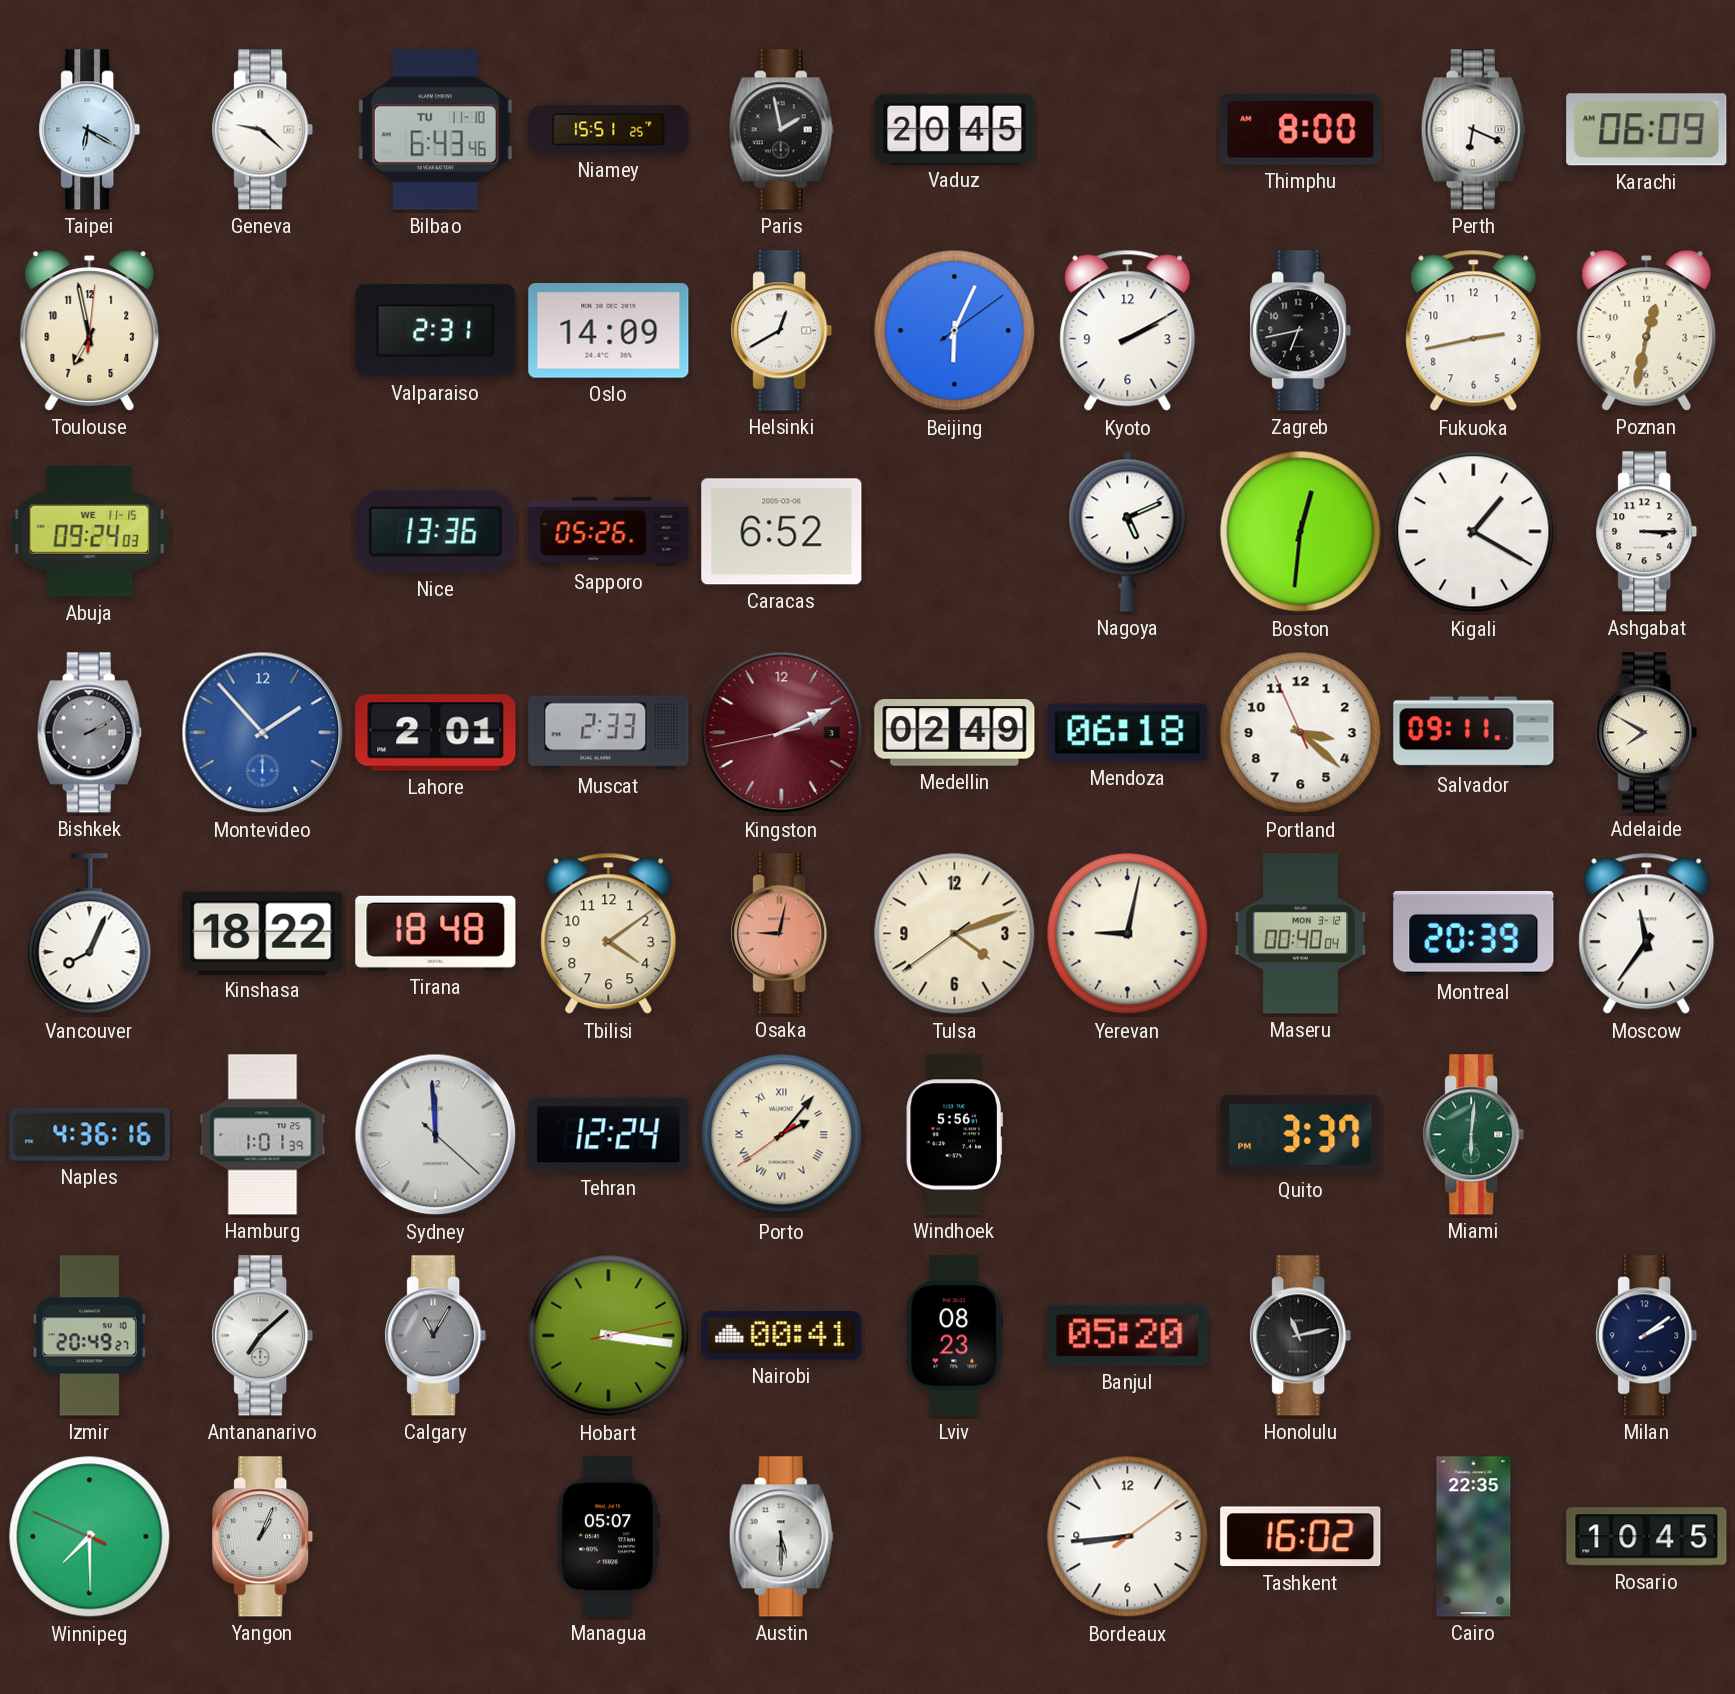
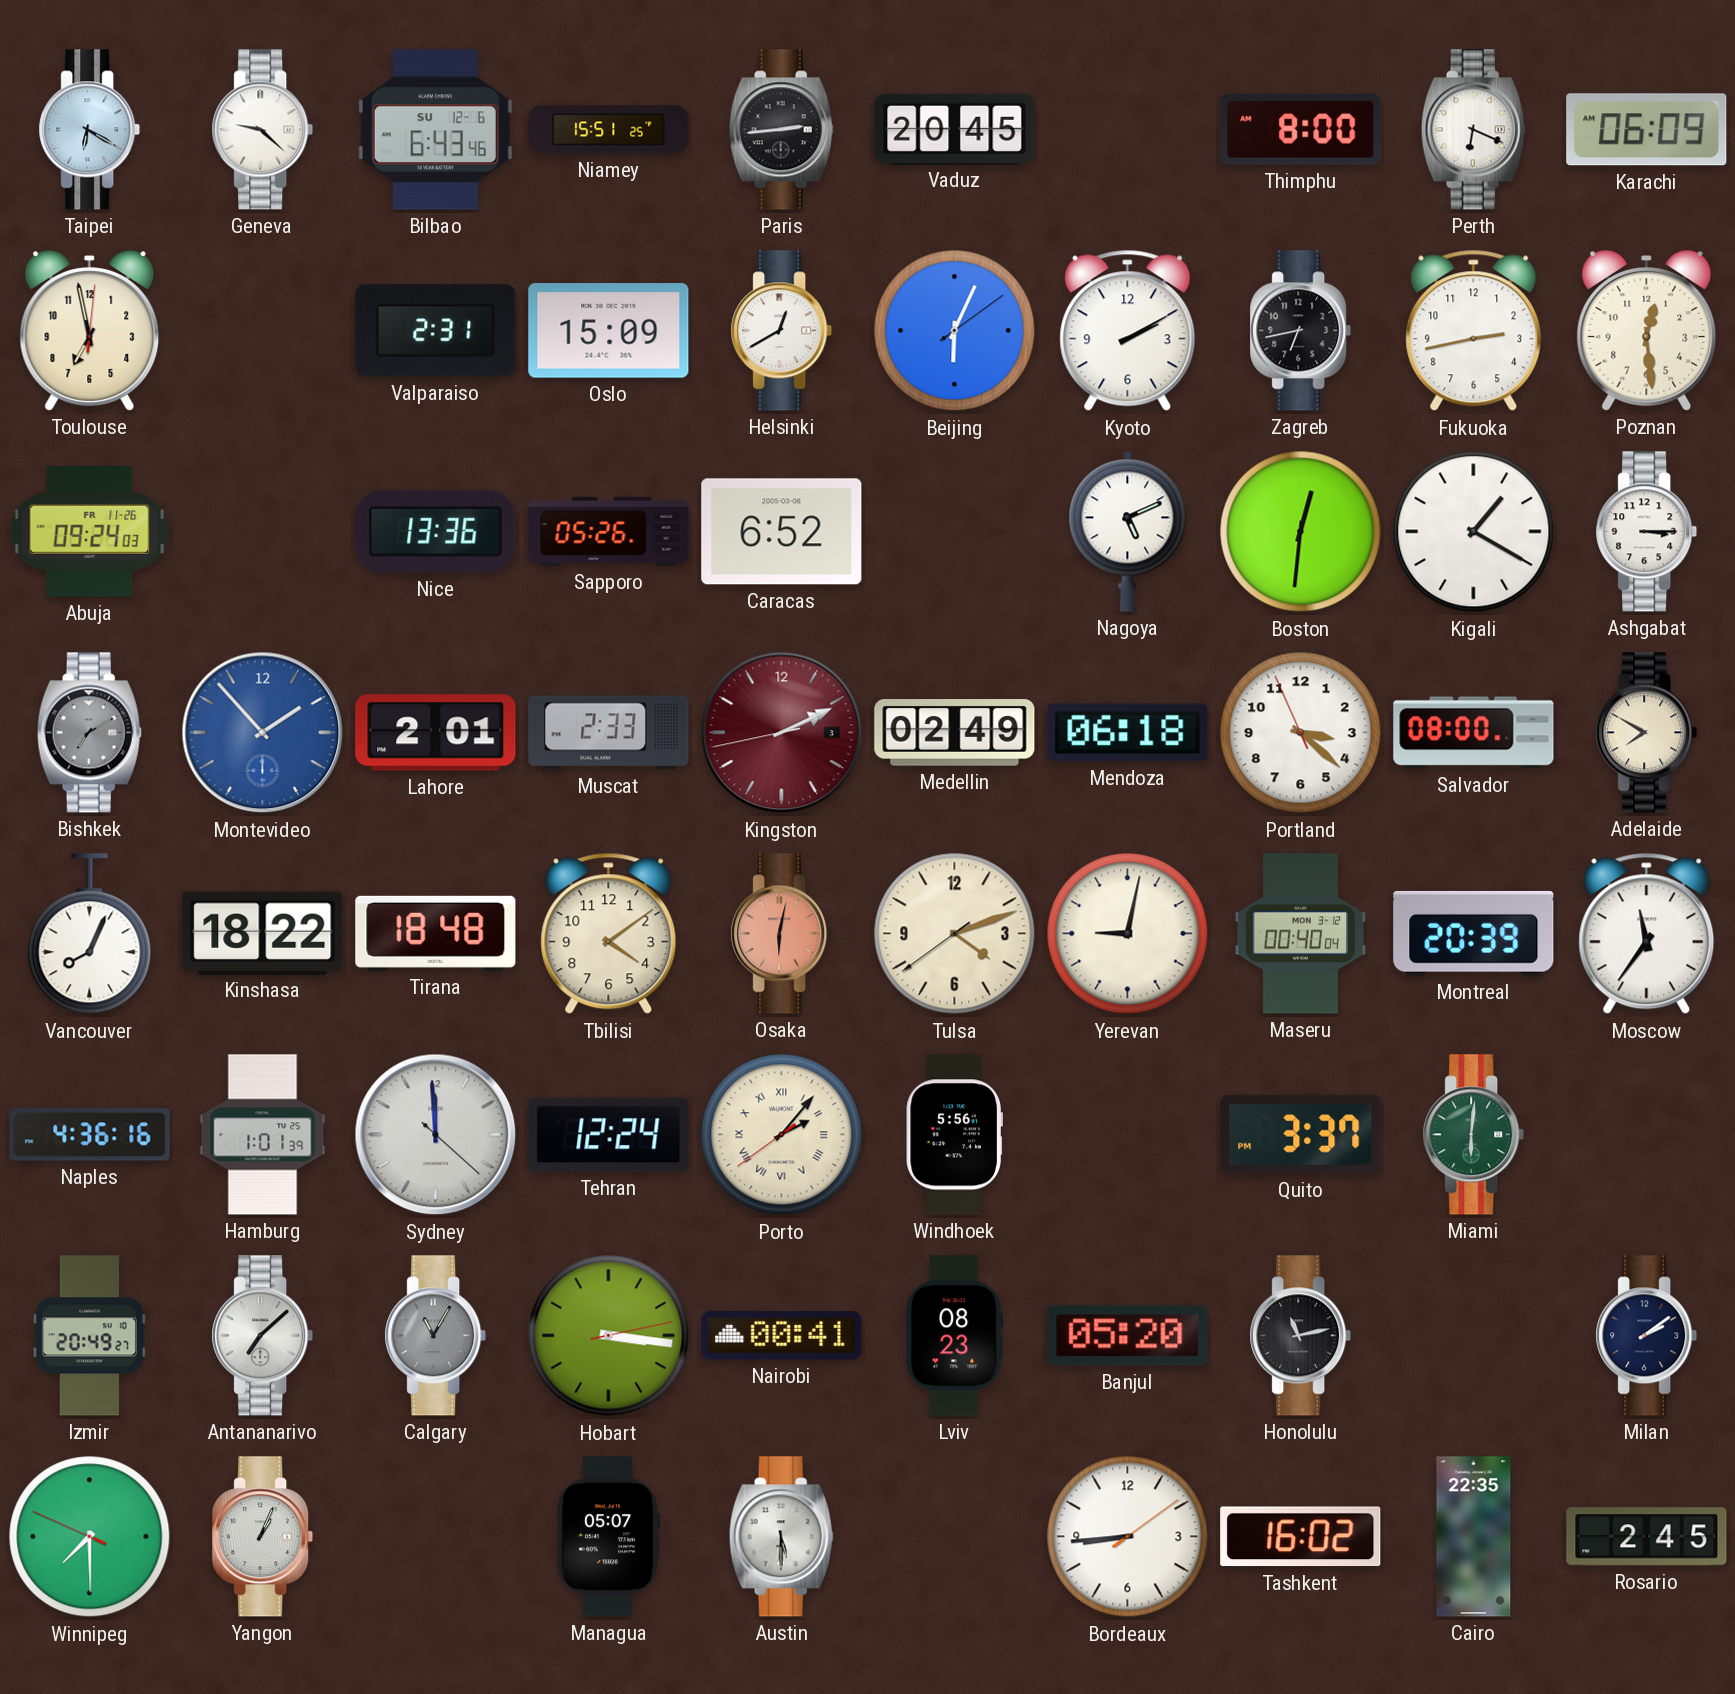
Bilbao date: TU 11-10 -> SU 12-6
Paris: 1:58 -> 2:44
Oslo: 14:09 -> 15:09
Poznan: 12:32 -> 12:29
Abuja date: WE 11-15 -> FR 11-26
Bishkek: 2:10 -> 7:10
Salvador: 09:11 -> 08:00
Osaka: 9:02 -> 6:02
Rosario: 10:45 -> 2:45
